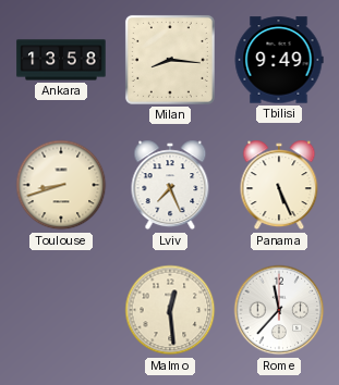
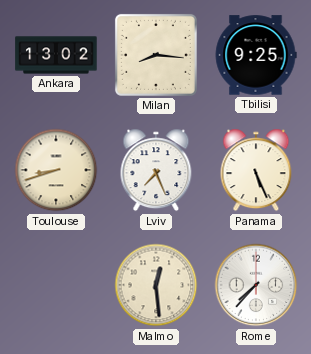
Ankara: 13:58 -> 13:02
Tbilisi: 9:49 -> 9:25
Rome: 11:37 -> 7:37
